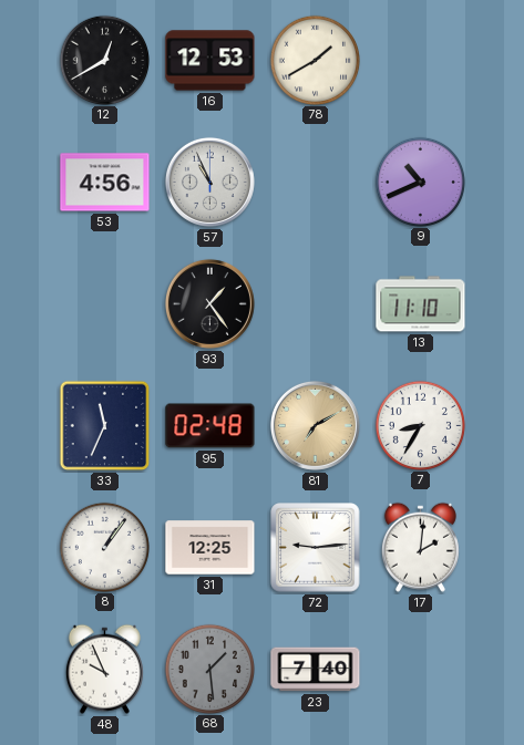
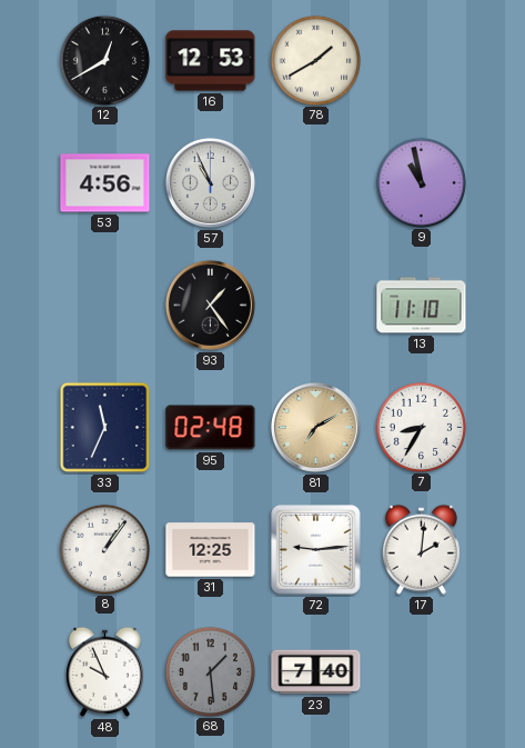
9: 10:41 -> 10:58
